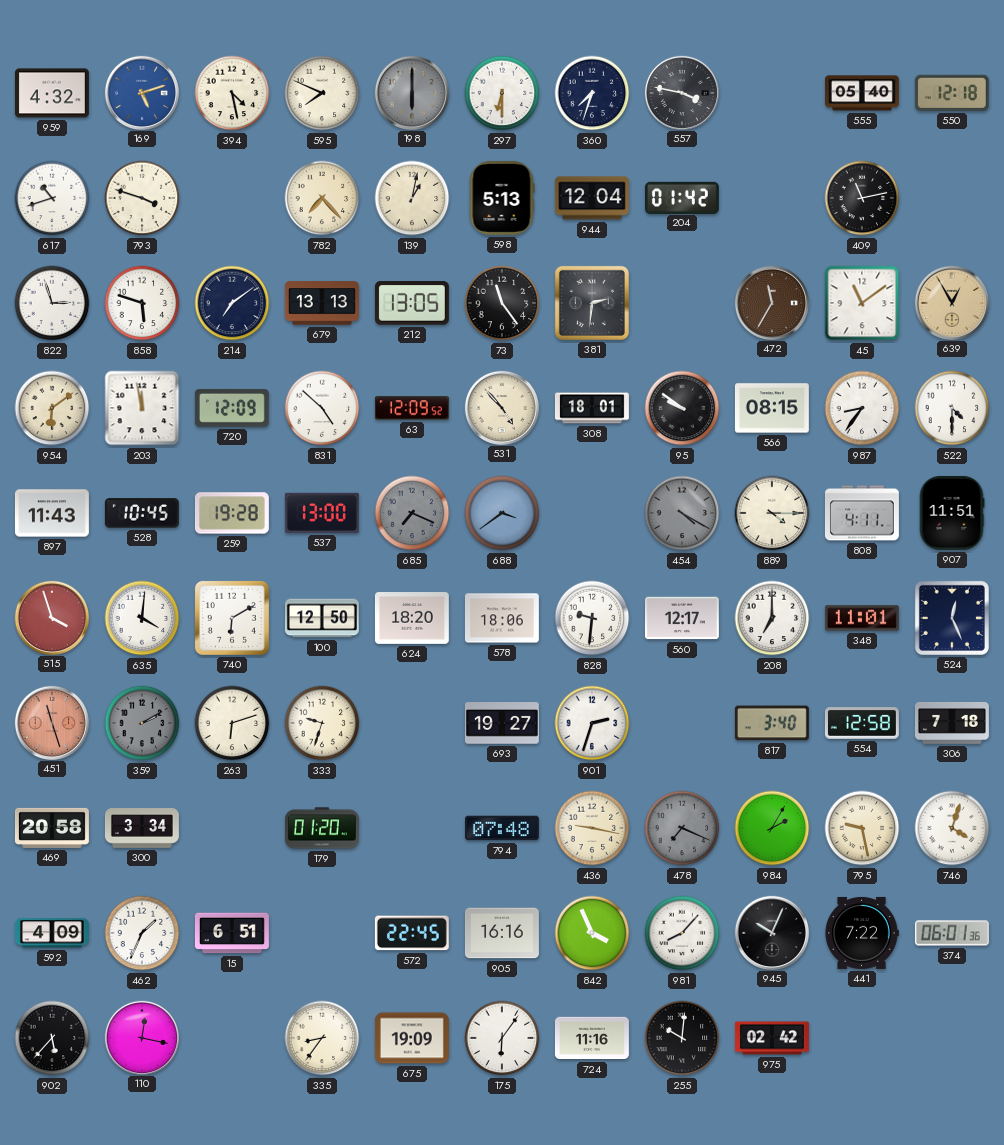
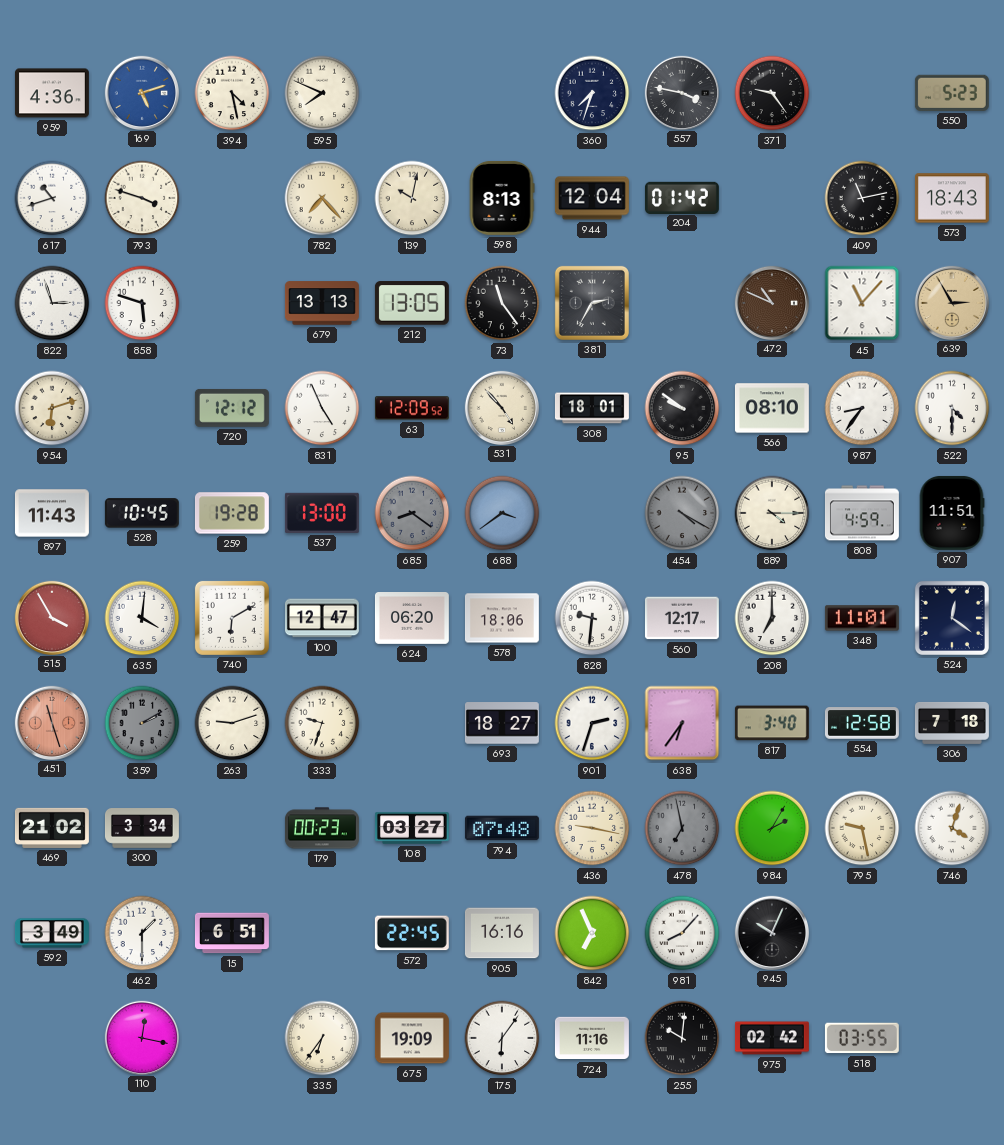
959: 4:32 -> 4:36
198: 6:00 -> none
297: 6:30 -> none
371: none -> 9:24
555: 05:40 -> none
550: 12:18 -> 5:23
139: 1:02 -> 10:02
598: 5:13 -> 8:13
573: none -> 18:43
214: 7:09 -> none
381: 2:31 -> 2:35
472: 11:35 -> 10:49
45: 11:09 -> 11:07
639: 12:55 -> 2:55
954: 6:09 -> 6:12
203: 11:58 -> none
720: 12:09 -> 12:12
831: 4:52 -> 4:56
566: 08:15 -> 08:10
685: 7:19 -> 8:21
808: 4:11 -> 4:59
515: 3:57 -> 3:55
100: 12:50 -> 12:47
624: 18:20 -> 06:20
524: 12:26 -> 12:21
263: 6:12 -> 9:12
693: 19:27 -> 18:27
638: none -> 6:36
469: 20:58 -> 21:02
179: 01:20 -> 00:23
108: none -> 03:27
478: 7:19 -> 6:58
592: 4:09 -> 3:49
462: 1:34 -> 1:30
842: 3:56 -> 6:56
441: 7:22 -> none
374: 06:01 -> none
902: 5:37 -> none
335: 8:36 -> 6:36
518: none -> 03:55
